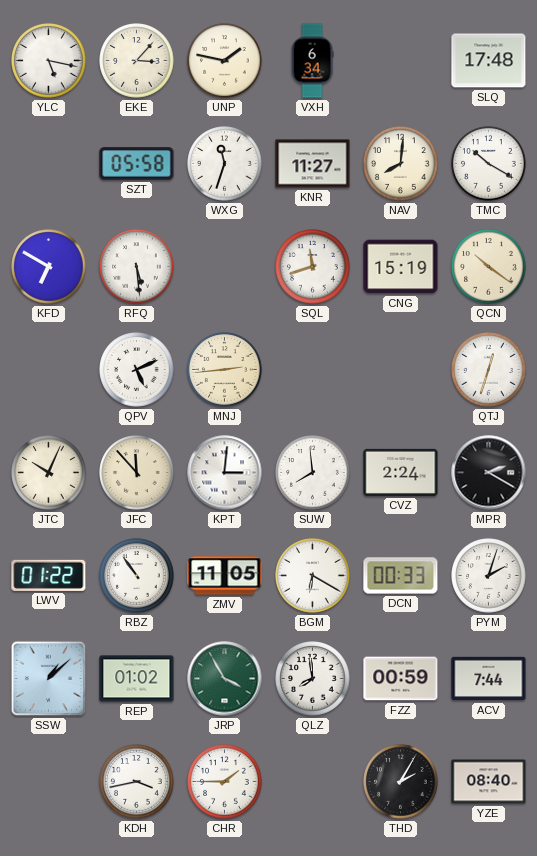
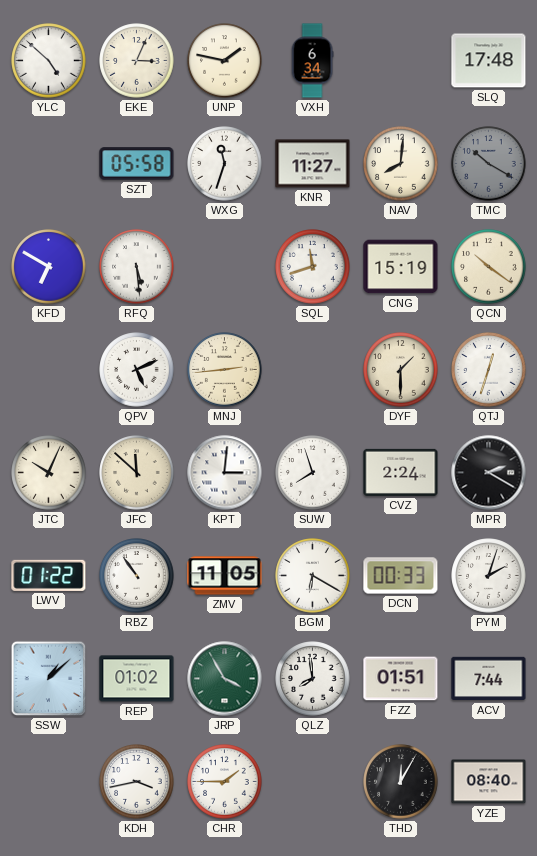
YLC: 5:17 -> 4:52
EKE: 3:07 -> 3:04
TMC dial: white -> grey
DYF: none -> 1:30
JFC: 11:53 -> 11:52
SUW: 7:59 -> 7:57
FZZ: 00:59 -> 01:51
THD: 2:05 -> 12:05
